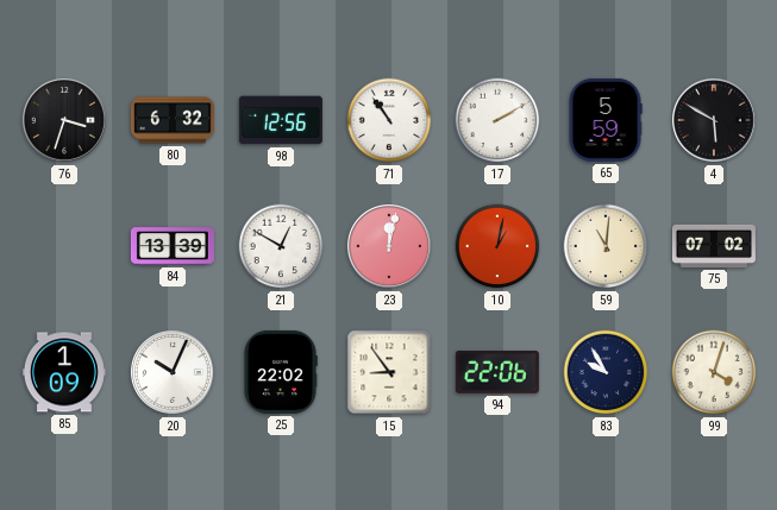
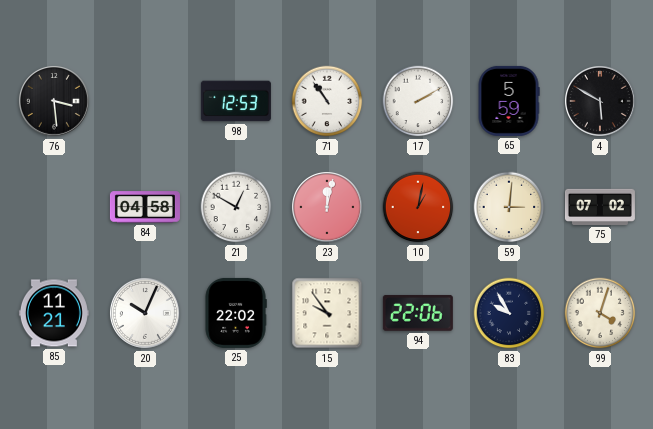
76: 3:33 -> 3:29
80: 6:32 -> none
98: 12:56 -> 12:53
84: 13:39 -> 04:58
59: 11:01 -> 3:01
85: 1:09 -> 11:21
15: 8:54 -> 9:54
